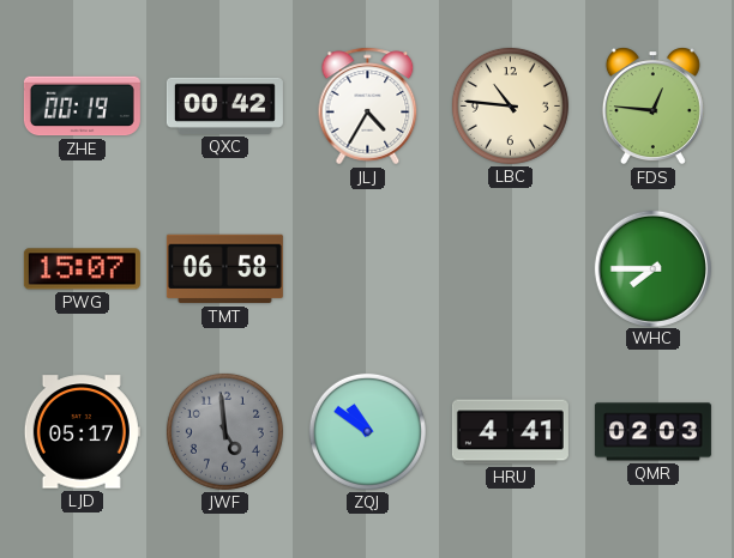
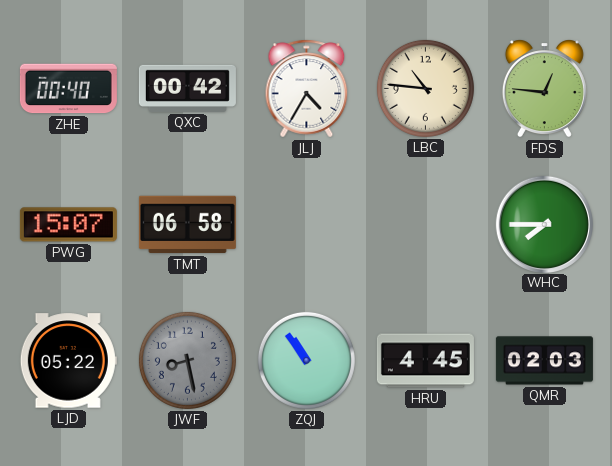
ZHE: 00:19 -> 00:40
LJD: 05:17 -> 05:22
JWF: 4:59 -> 8:28
ZQJ: 10:51 -> 10:54
HRU: 4:41 -> 4:45
